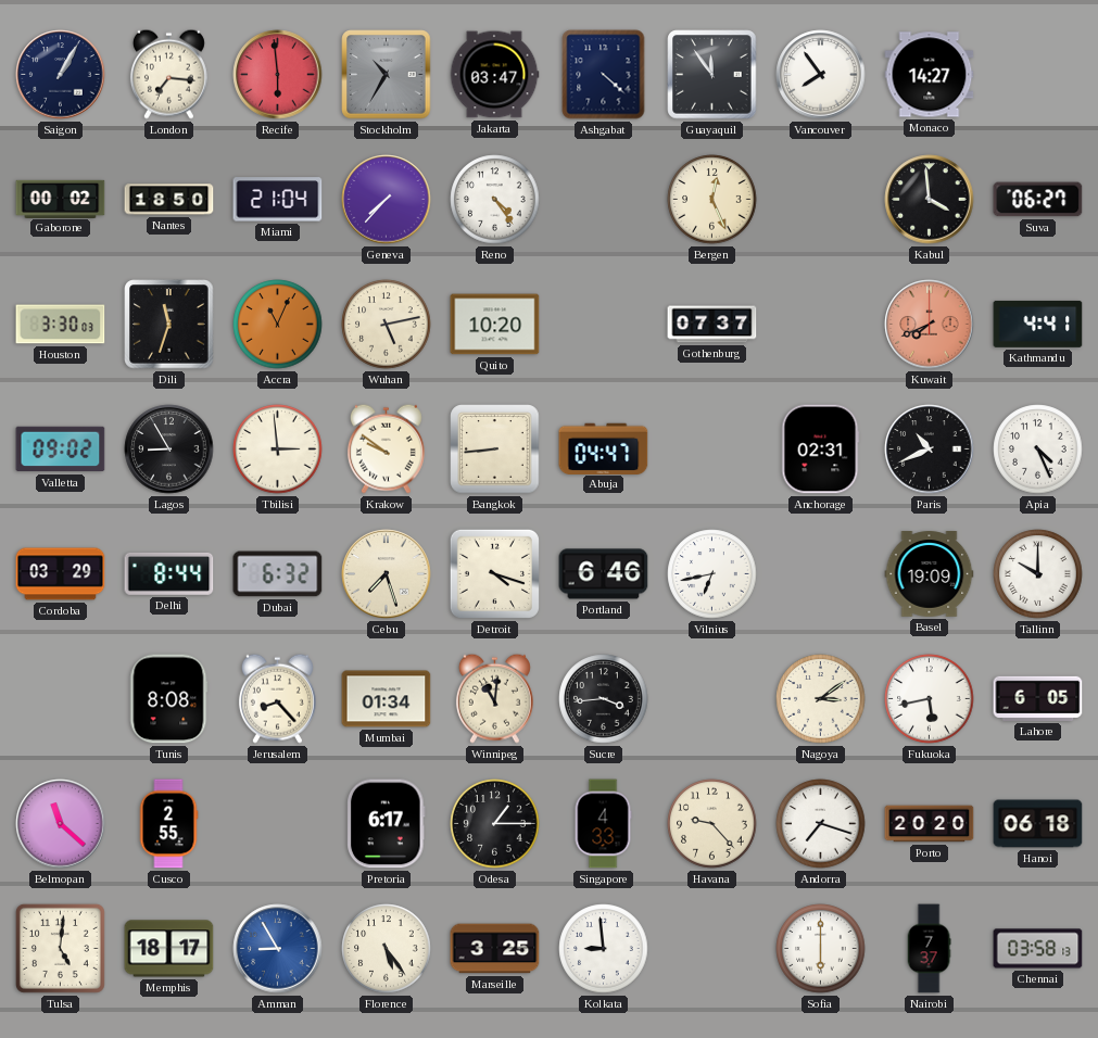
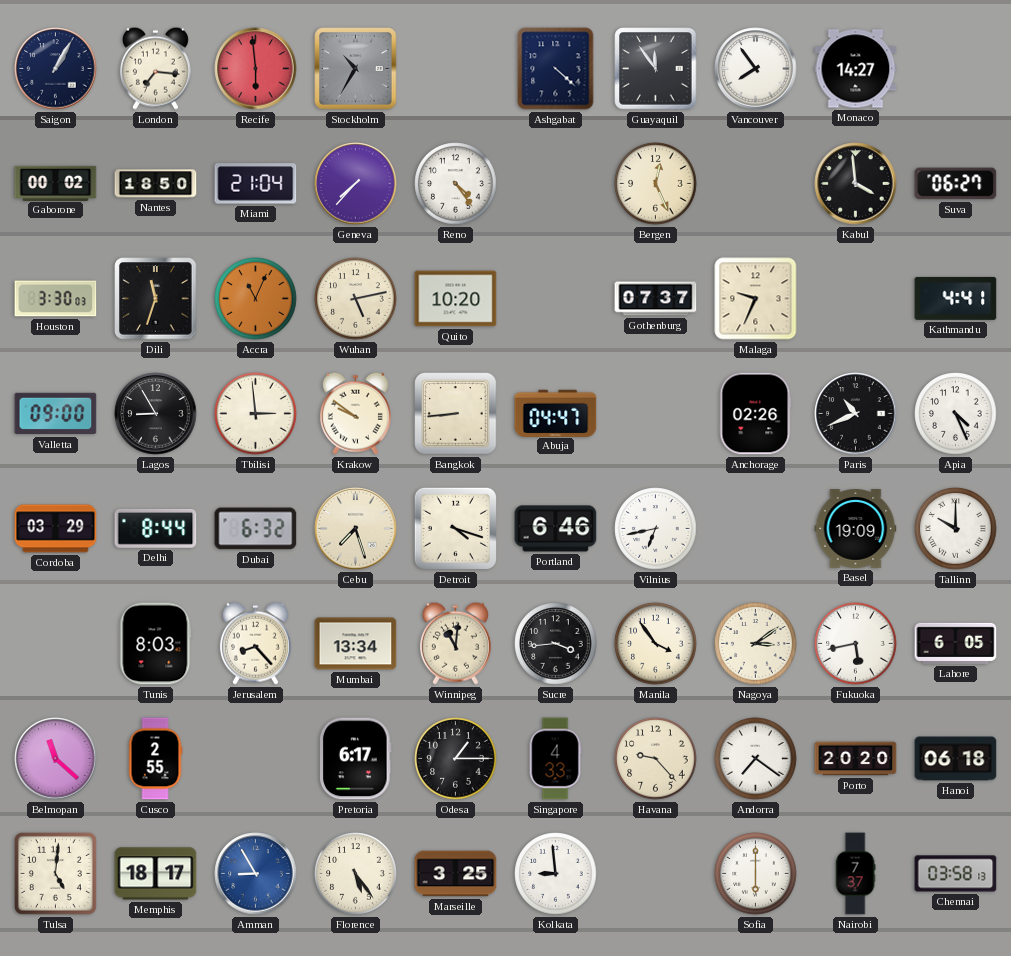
Jakarta: 03:47 -> none
Malaga: none -> 9:34
Kuwait: 7:41 -> none
Valletta: 09:02 -> 09:00
Anchorage: 02:31 -> 02:26
Tunis: 8:08 -> 8:03
Mumbai: 01:34 -> 13:34
Manila: none -> 3:54
Andorra: 7:18 -> 7:21
